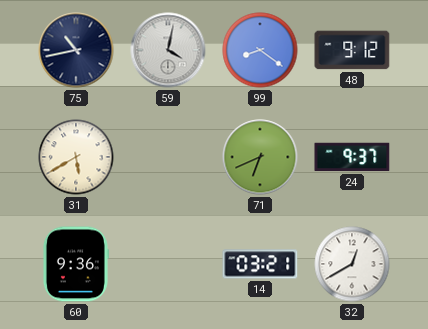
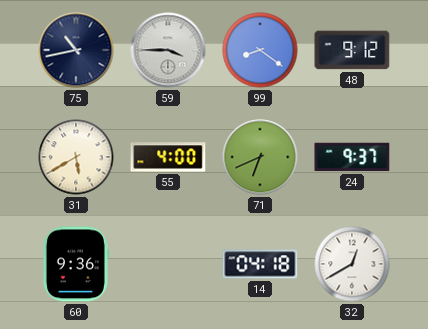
59: 4:02 -> 3:45
55: none -> 4:00
14: 03:21 -> 04:18
